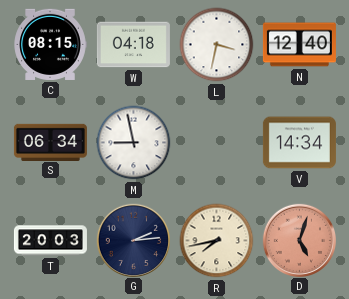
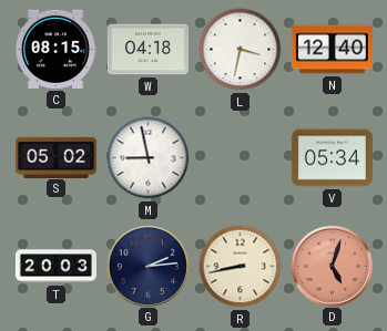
S: 06:34 -> 05:02
V: 14:34 -> 05:34
R: 7:43 -> 8:43
